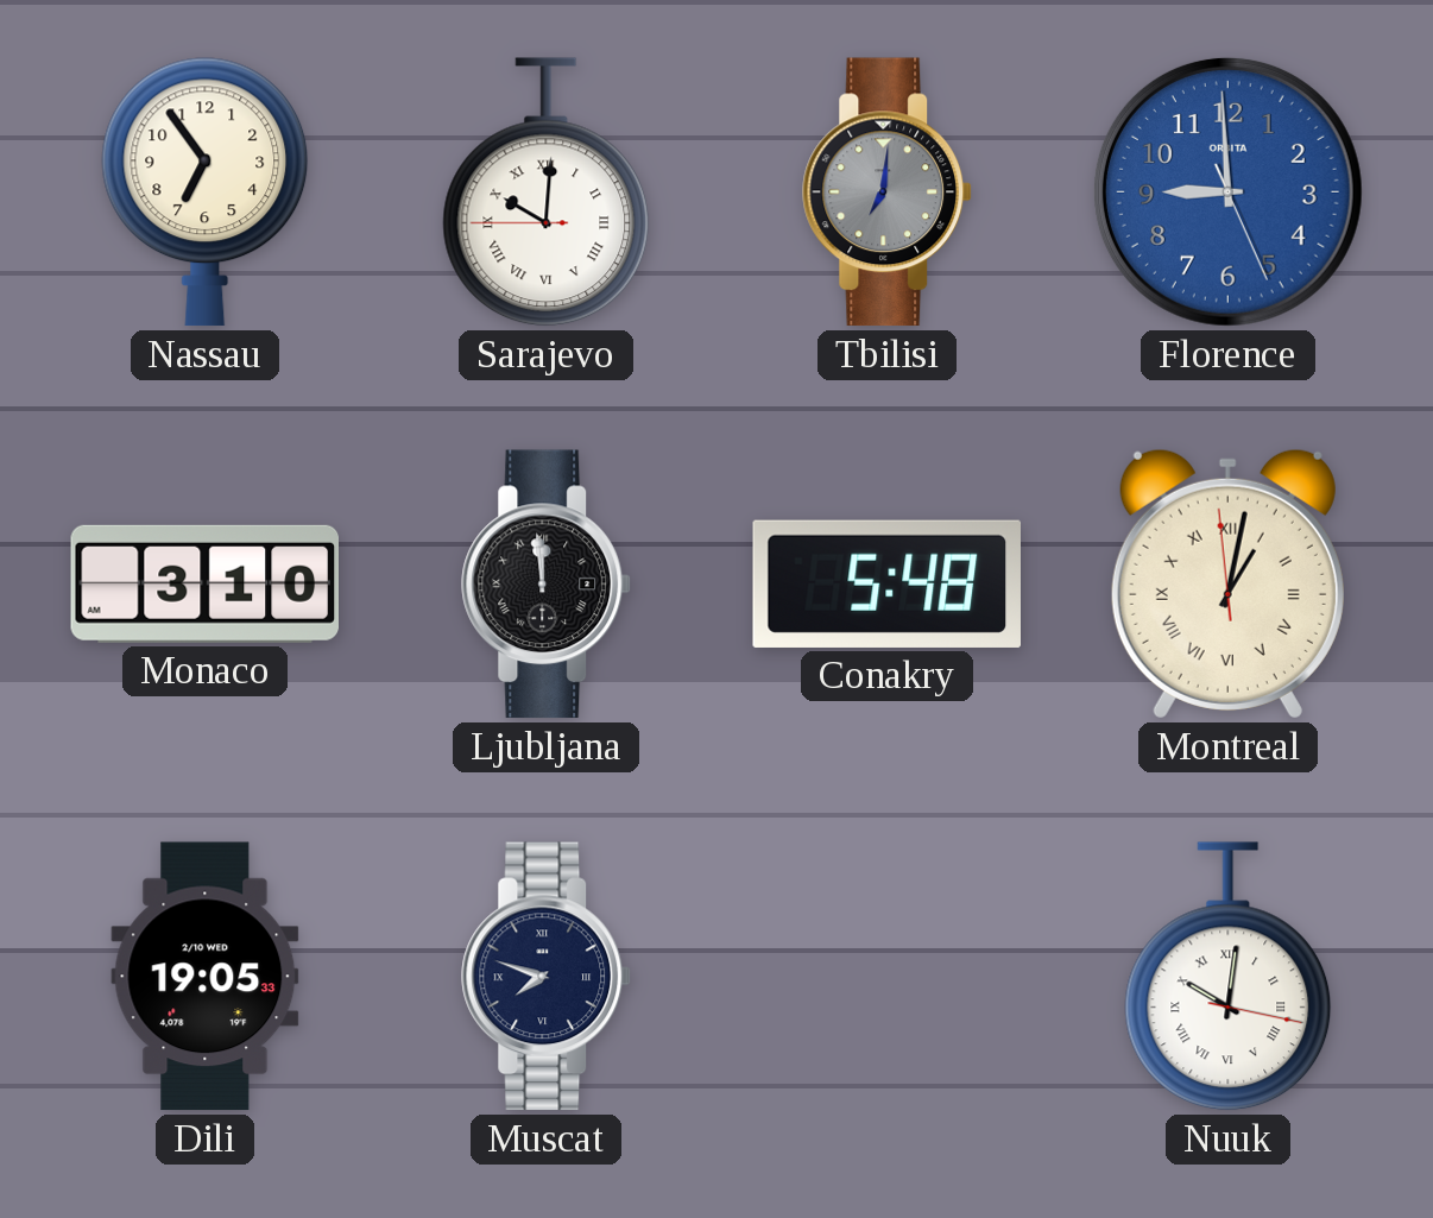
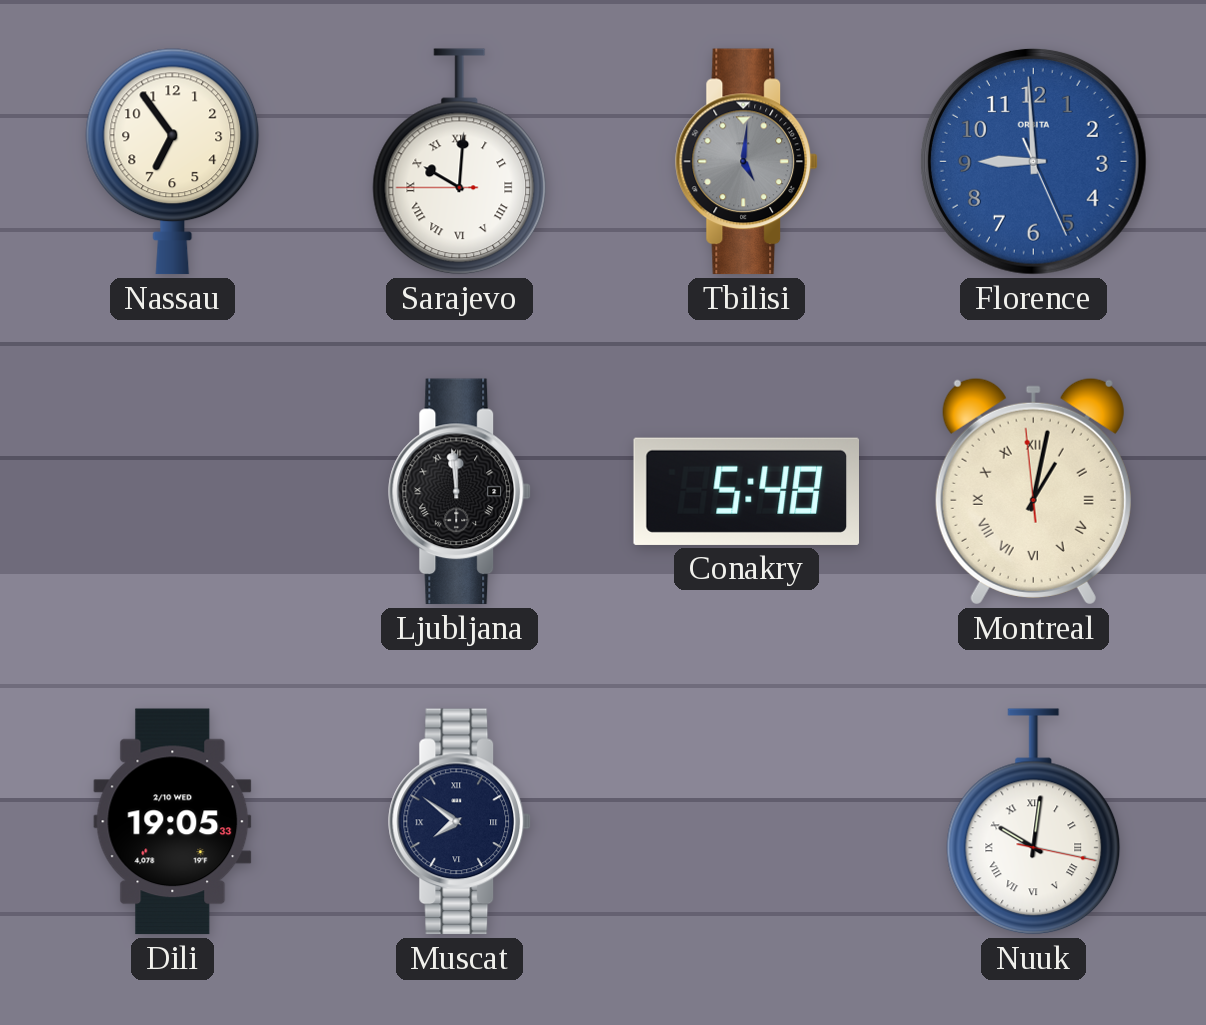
Tbilisi: 7:01 -> 5:01
Monaco: 3:10 -> none
Muscat: 7:48 -> 7:51
